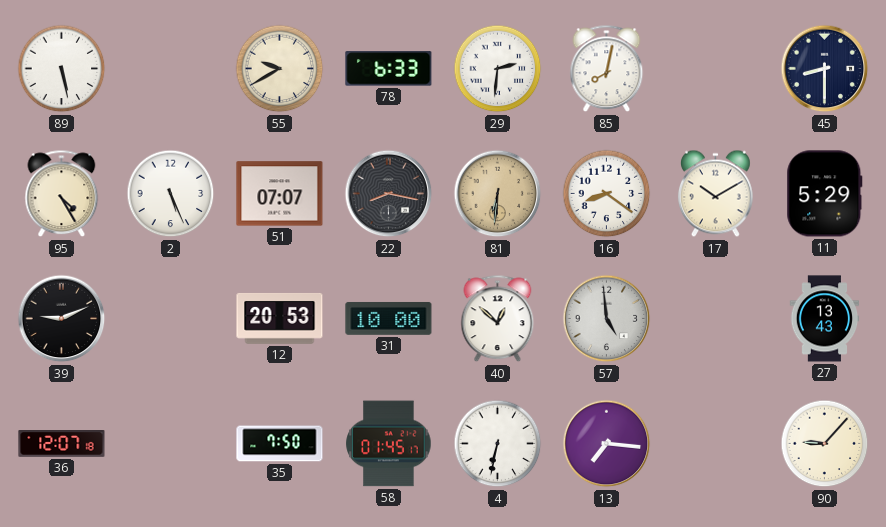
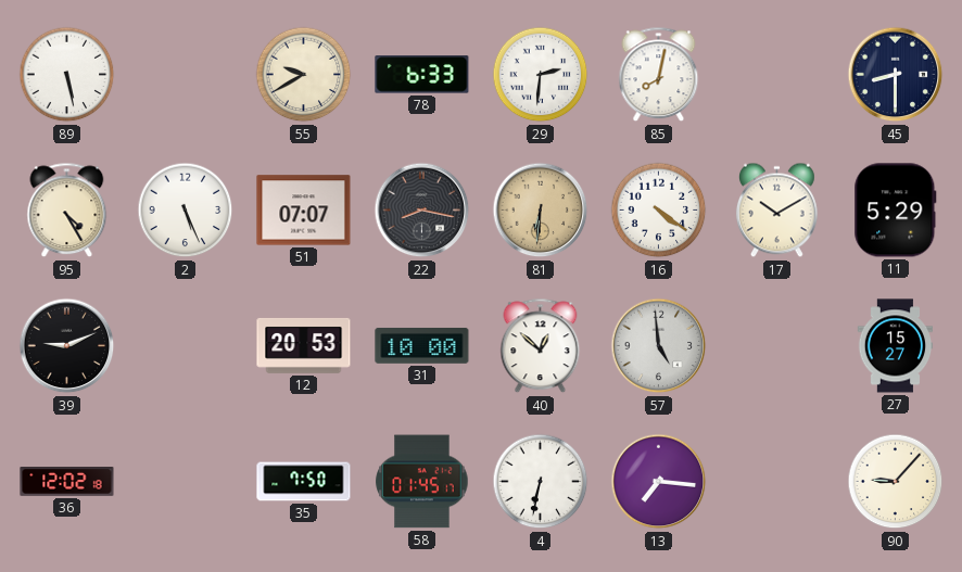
16: 8:21 -> 4:21
27: 13:43 -> 15:27
36: 12:07 -> 12:02
